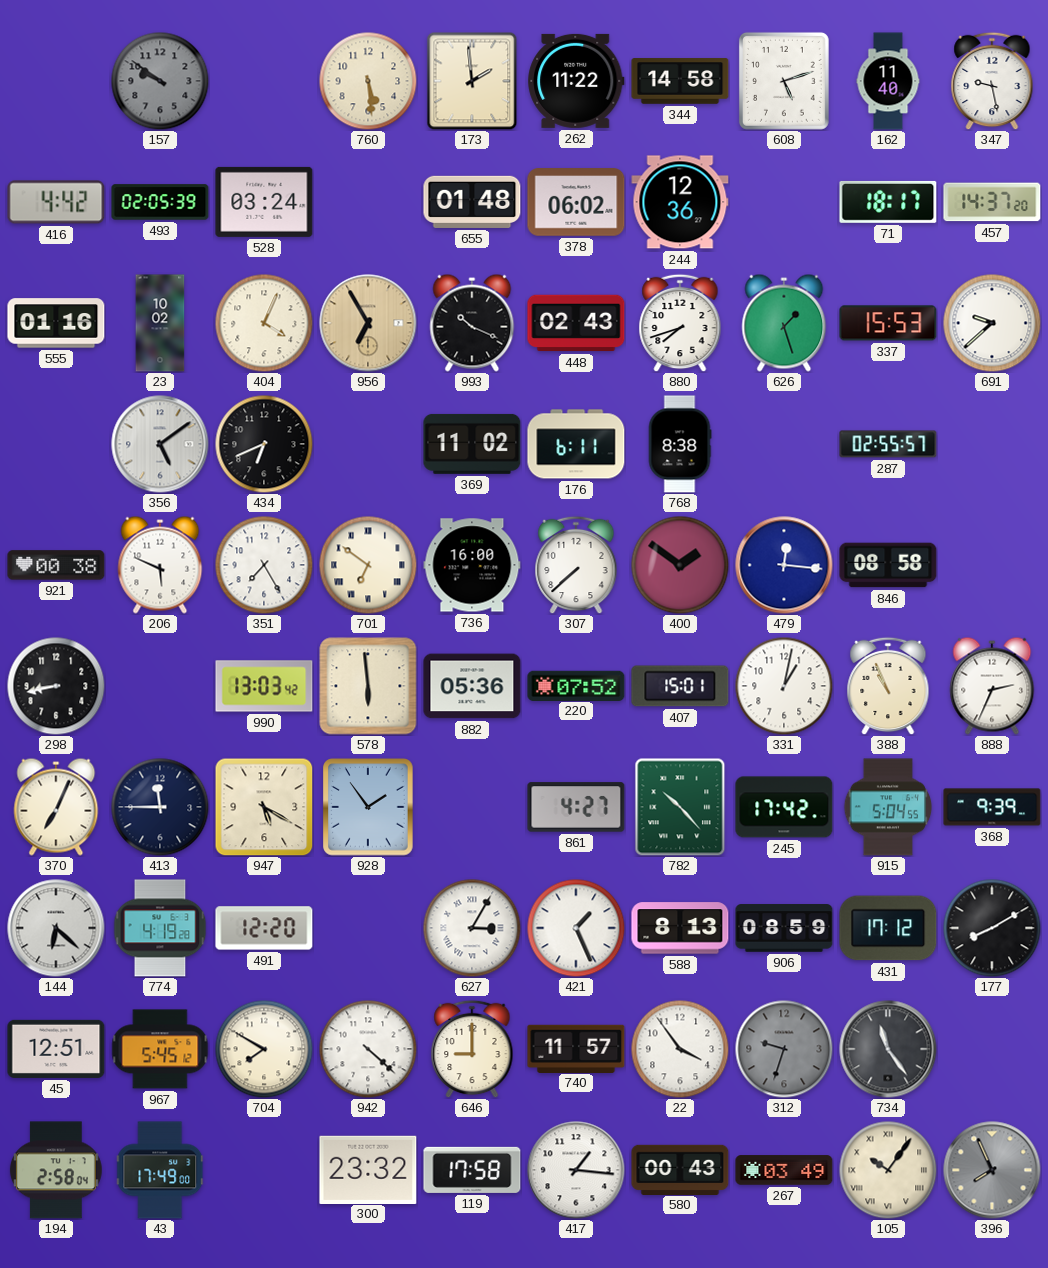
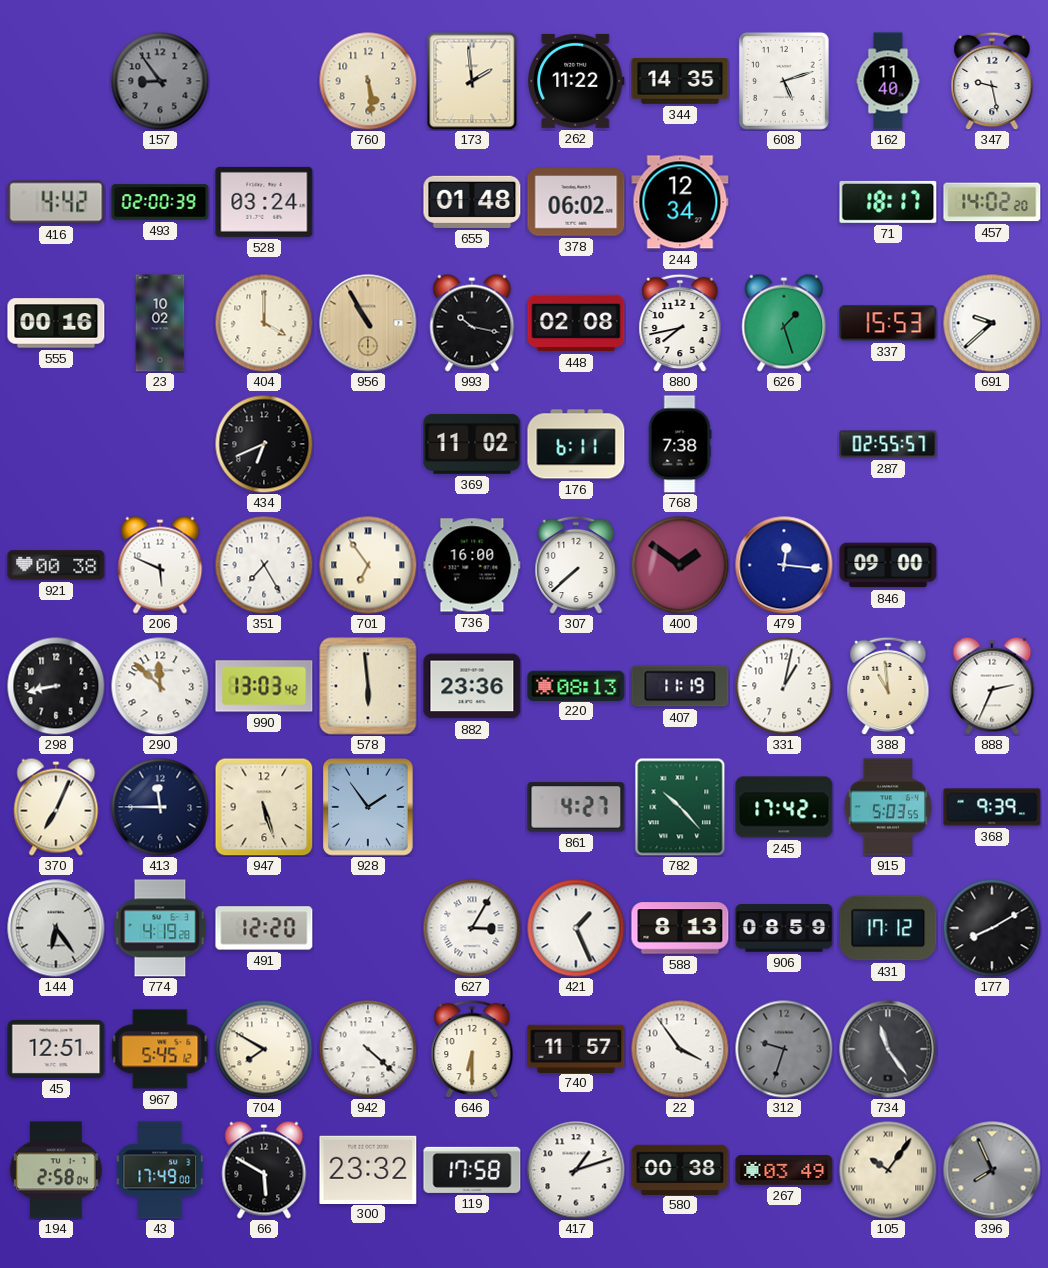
157: 9:51 -> 8:54
344: 14:58 -> 14:35
493: 02:05 -> 02:00
244: 12:36 -> 12:34
457: 14:37 -> 14:02
555: 01:16 -> 00:16
404: 4:04 -> 4:00
956: 6:55 -> 10:55
993: 10:19 -> 10:17
448: 02:43 -> 02:08
880: 7:42 -> 7:43
356: 5:09 -> none
768: 8:38 -> 7:38
701: 6:51 -> 6:54
846: 08:58 -> 09:00
290: none -> 11:52
882: 05:36 -> 23:36
220: 07:52 -> 08:13
407: 15:01 -> 11:19
388: 10:56 -> 10:59
947: 5:20 -> 5:27
915: 5:04 -> 5:03
144: 6:22 -> 6:24
646: 9:00 -> 6:30
66: none -> 5:50
417: 1:16 -> 1:12
580: 00:43 -> 00:38
